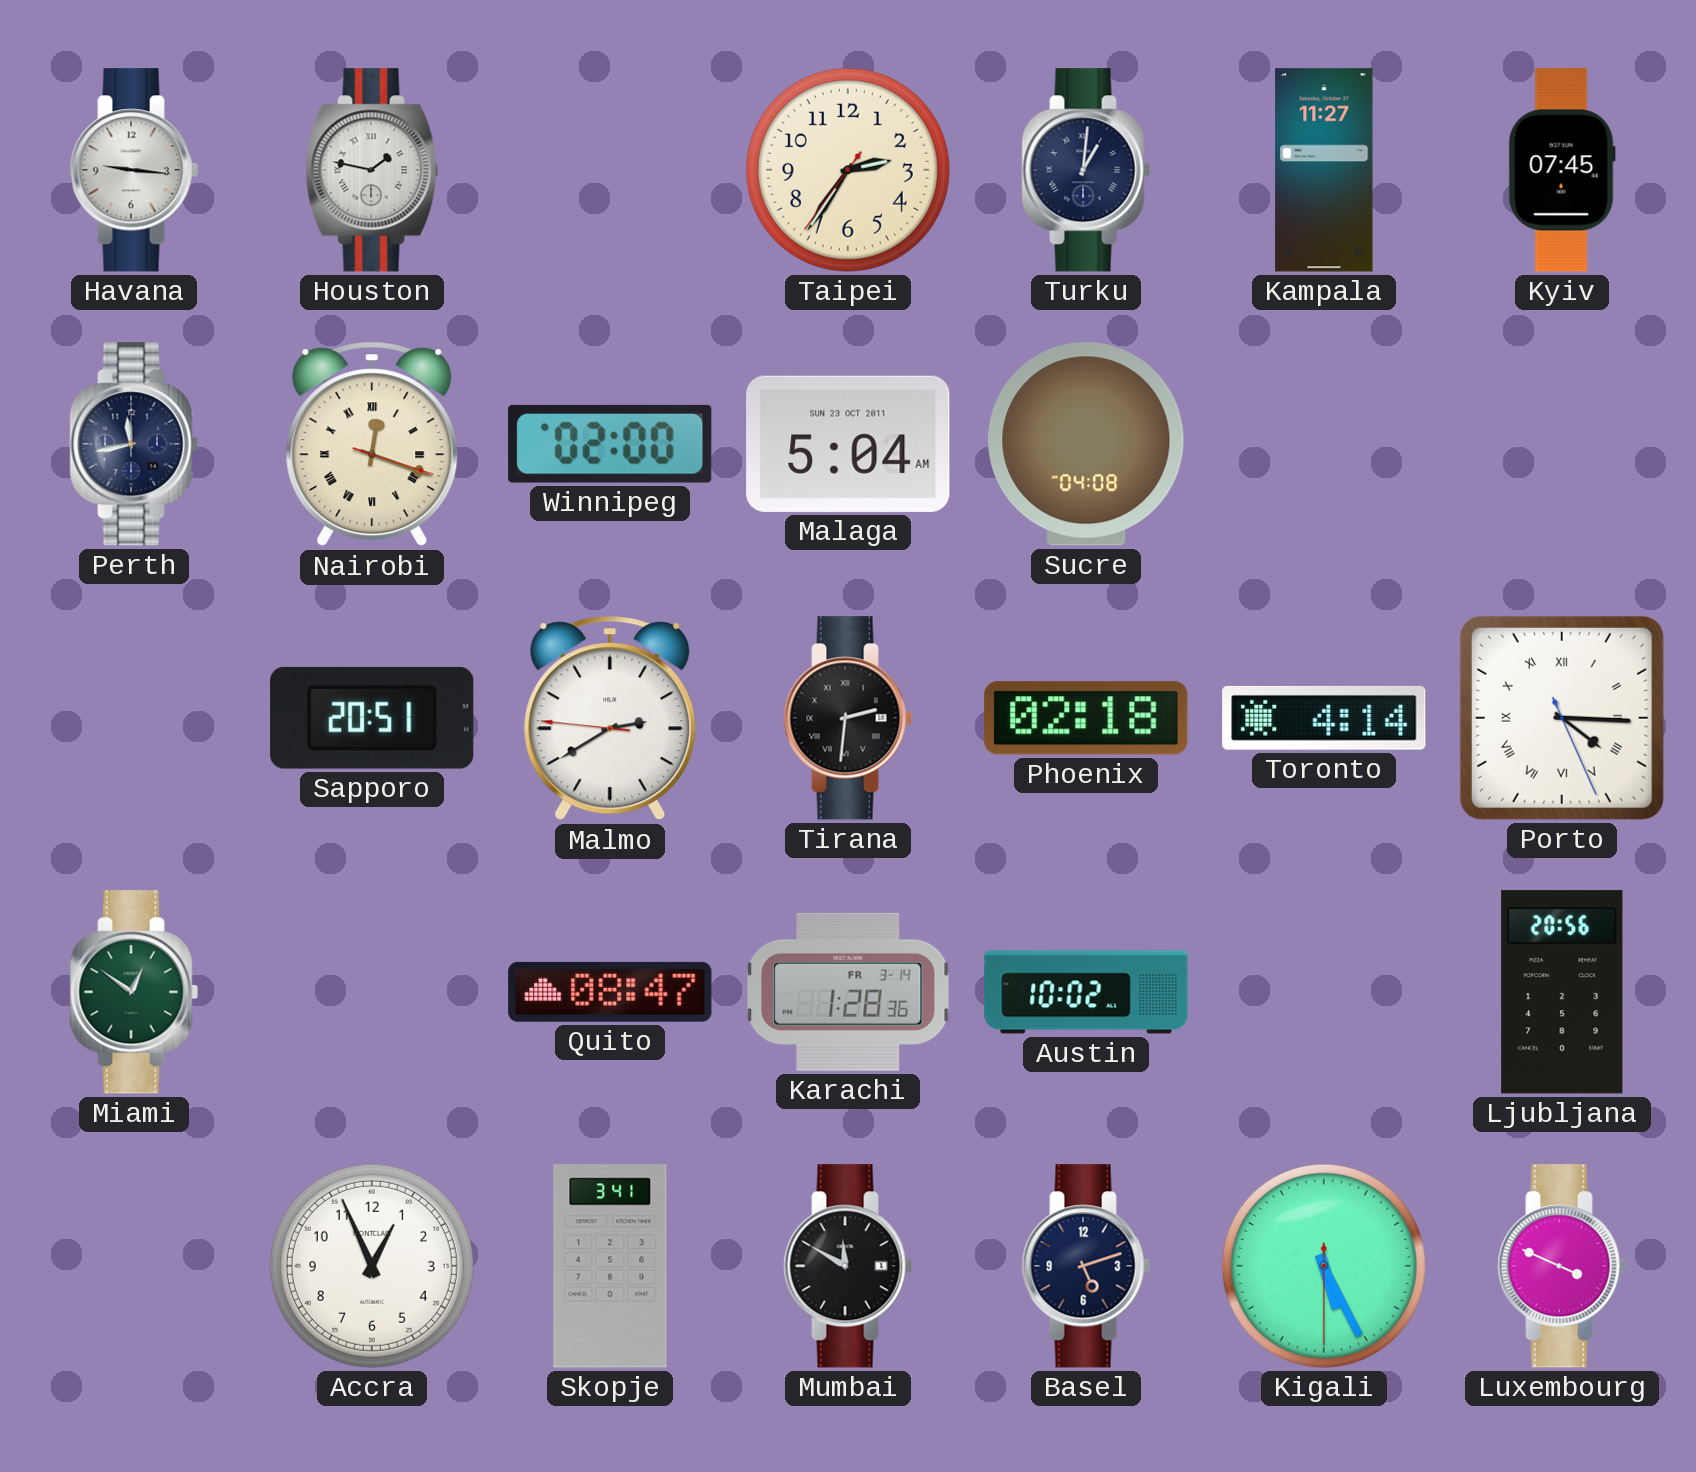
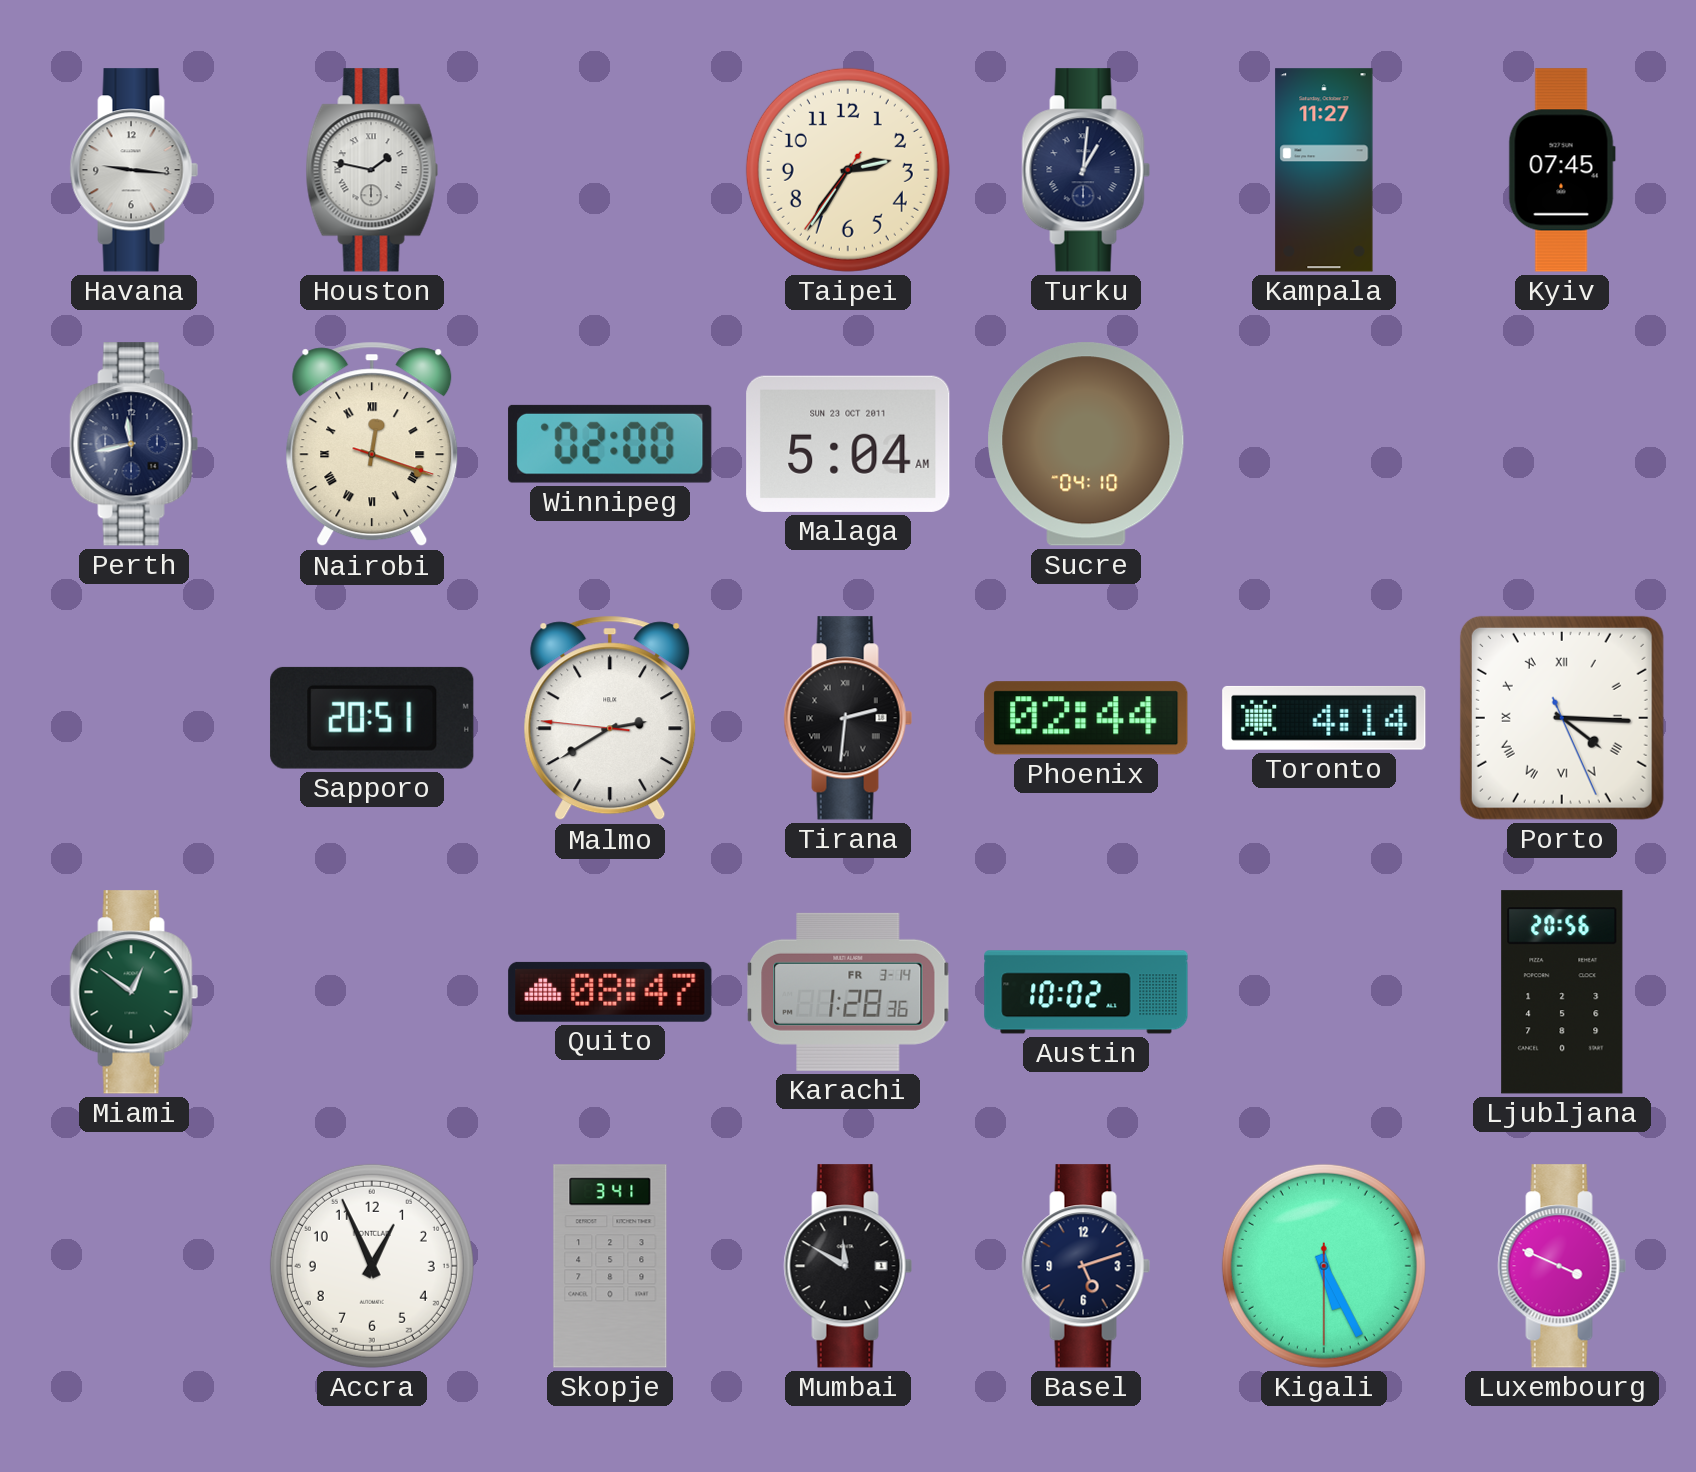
Sucre: 04:08 -> 04:10
Phoenix: 02:18 -> 02:44
